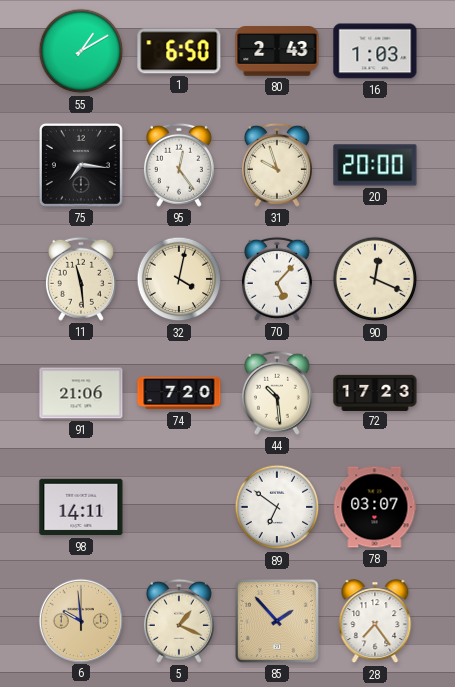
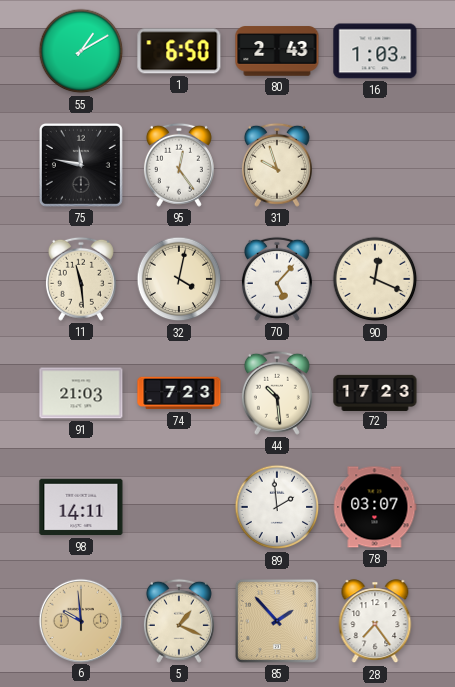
75: 7:16 -> 11:47
20: 20:00 -> none
91: 21:06 -> 21:03
74: 7:20 -> 7:23
89: 6:51 -> 1:59
